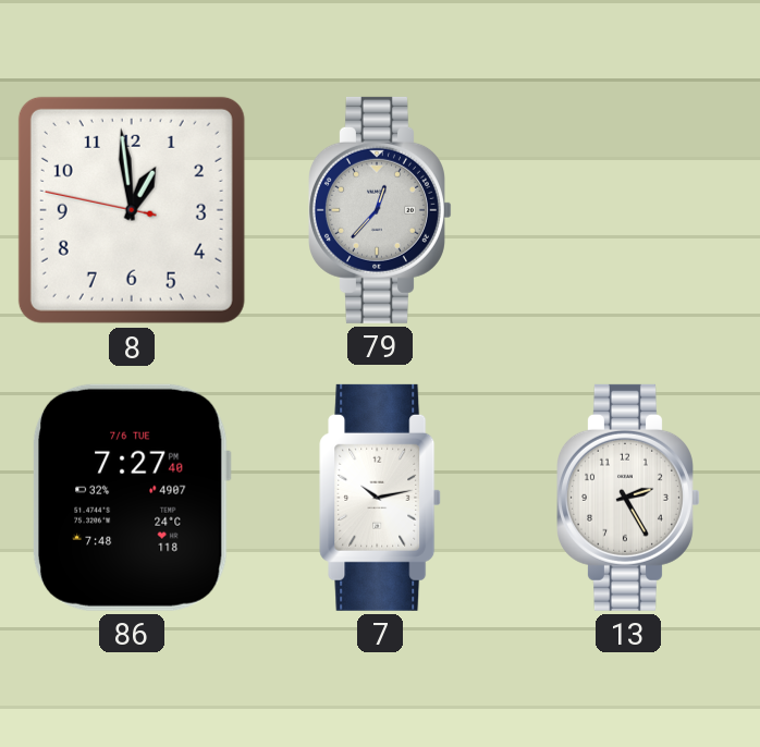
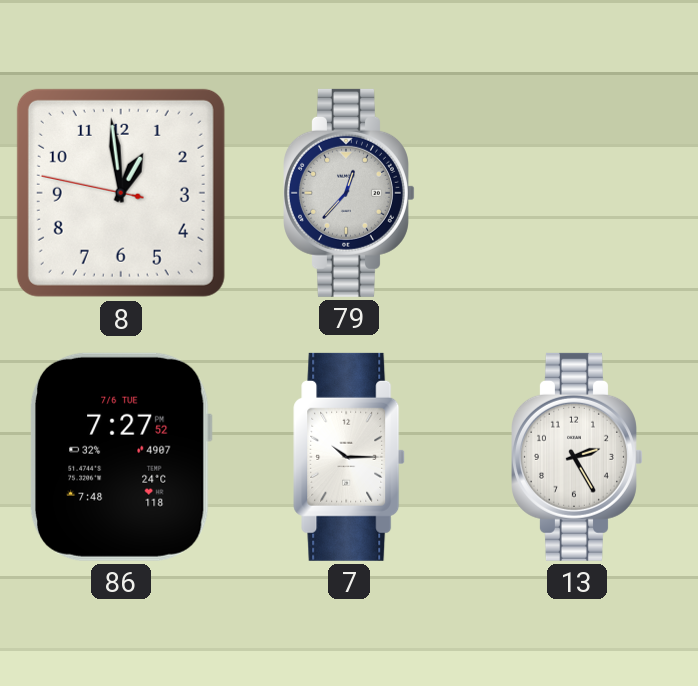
86: 7:27:40 -> 7:27:52
7: 10:13 -> 10:15
